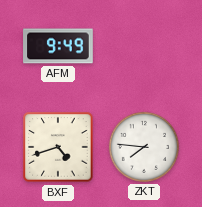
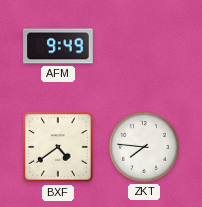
BXF: 4:42 -> 4:39
